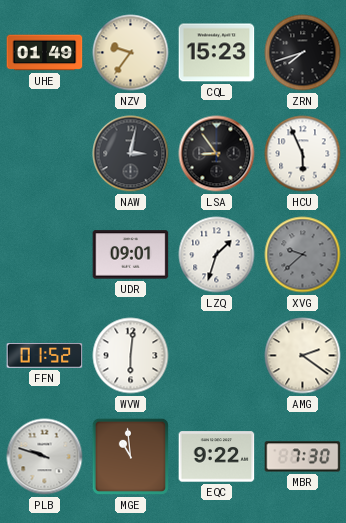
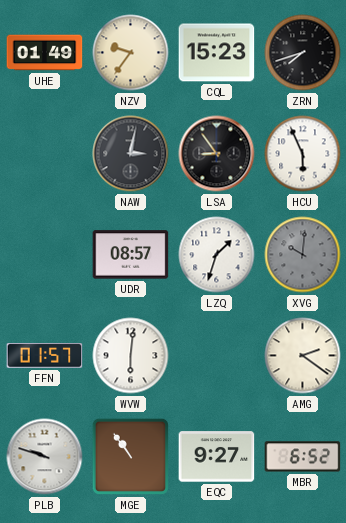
UDR: 09:01 -> 08:57
XVG: 9:38 -> 10:01
FFN: 01:52 -> 01:57
MGE: 10:59 -> 10:54
EQC: 9:22 -> 9:27
MBR: 7:30 -> 6:52
